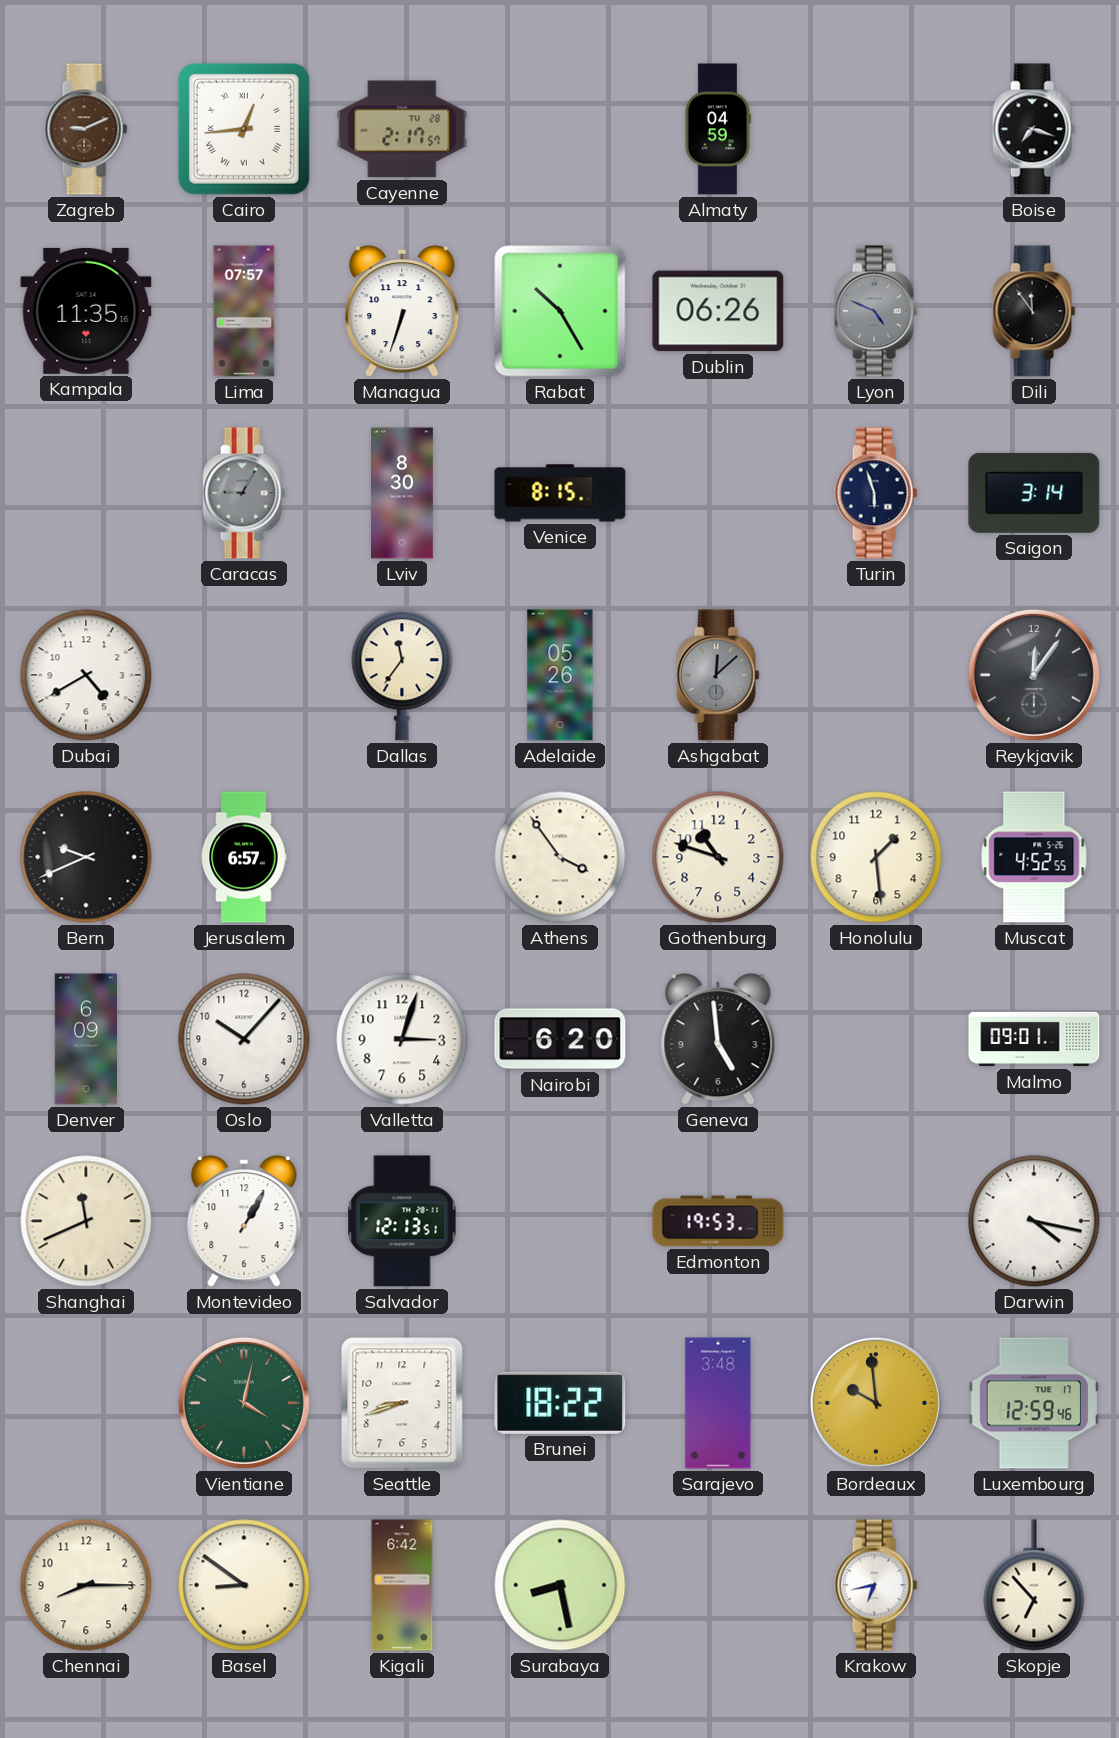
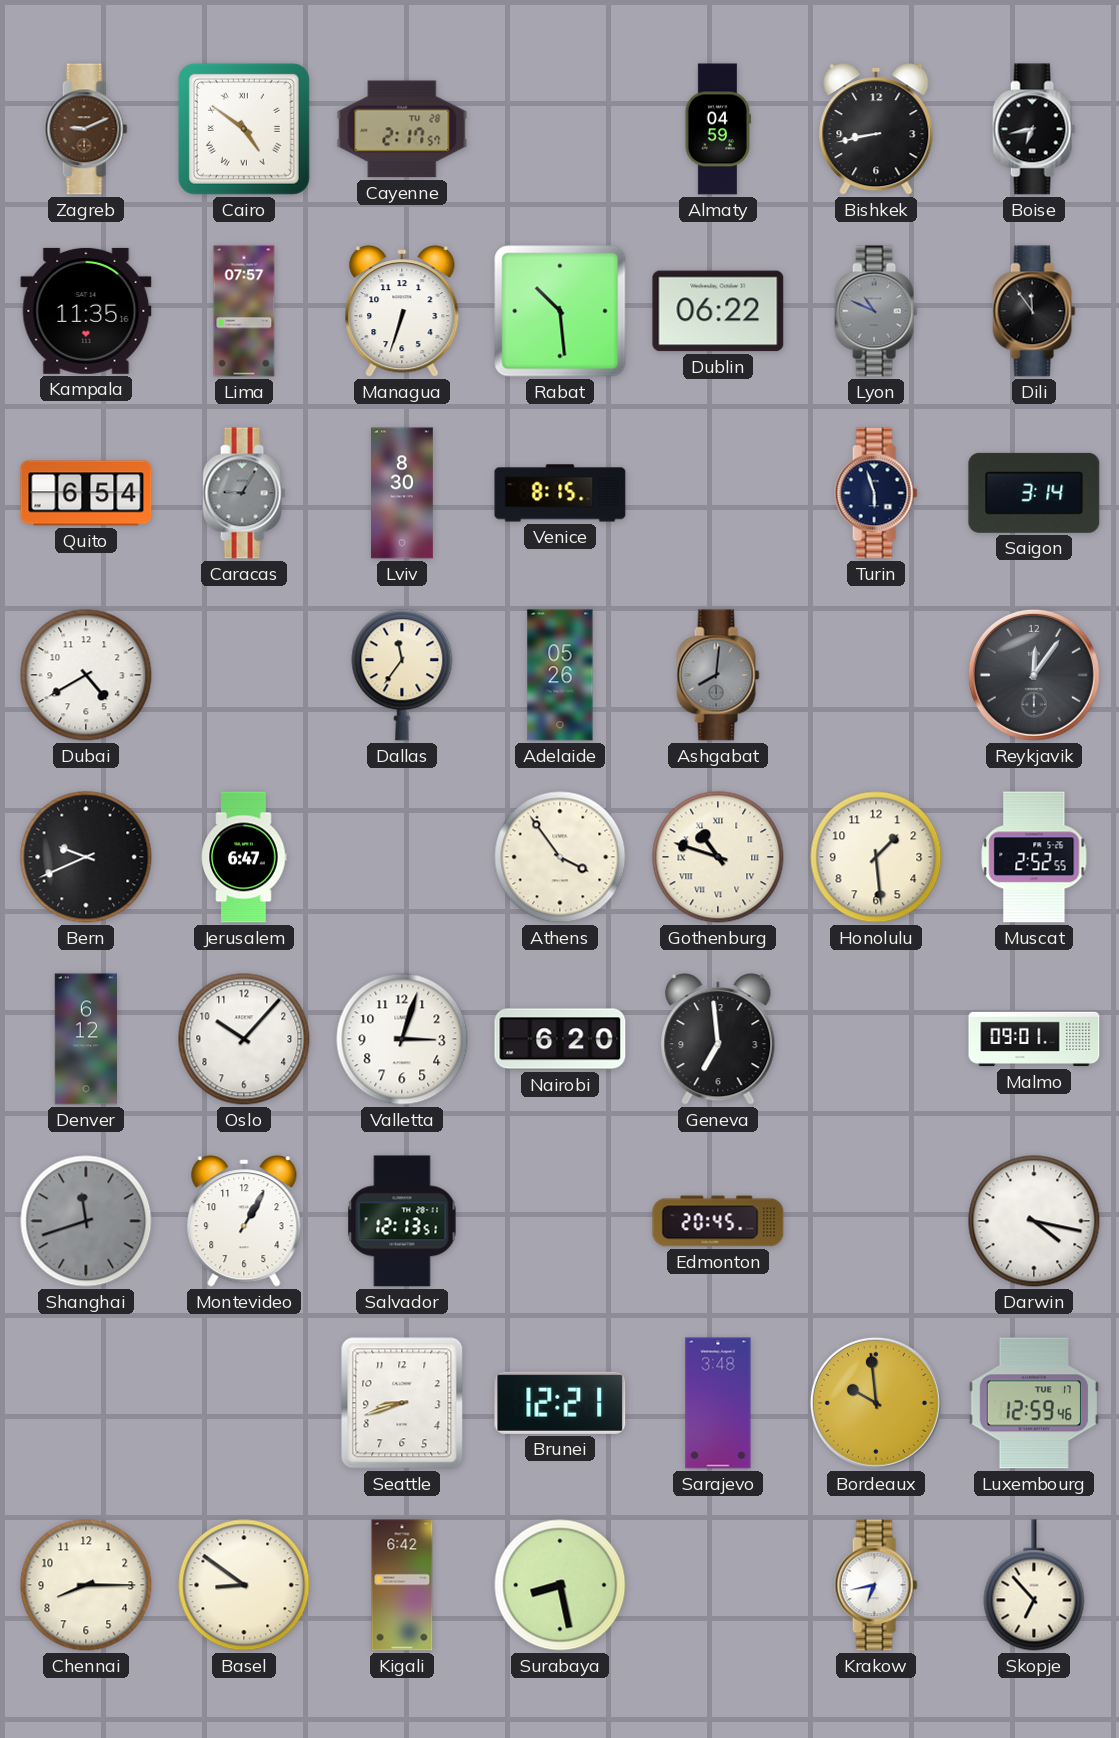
Cairo: 12:44 -> 4:51
Bishkek: none -> 8:43
Boise: 7:18 -> 6:43
Rabat: 10:25 -> 10:29
Dublin: 06:26 -> 06:22
Lyon: 4:49 -> 10:49
Quito: none -> 6:54
Ashgabat: 12:08 -> 8:01
Jerusalem: 6:57 -> 6:47
Gothenburg numerals: Arabic -> Roman
Muscat: 4:52 -> 2:52
Denver: 6:09 -> 6:12
Geneva: 4:59 -> 6:59
Shanghai: 11:41 -> 11:42
Shanghai dial: cream -> grey
Edmonton: 19:53 -> 20:45
Vientiane: 4:02 -> none
Brunei: 18:22 -> 12:21
